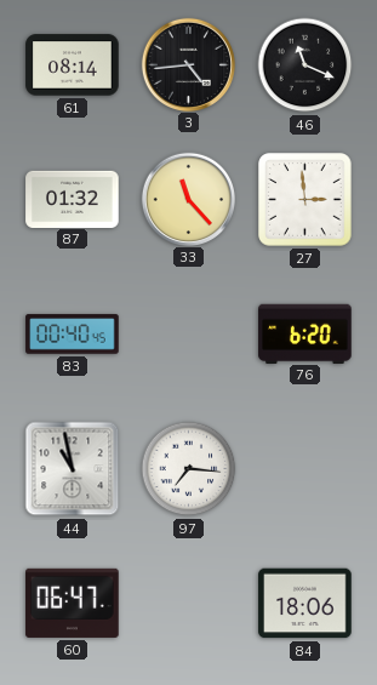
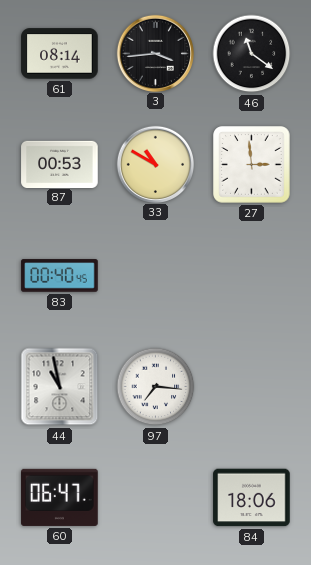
3: 4:44 -> 3:44
46: 11:19 -> 11:21
87: 01:32 -> 00:53
33: 11:23 -> 10:50
76: 6:20 -> none
